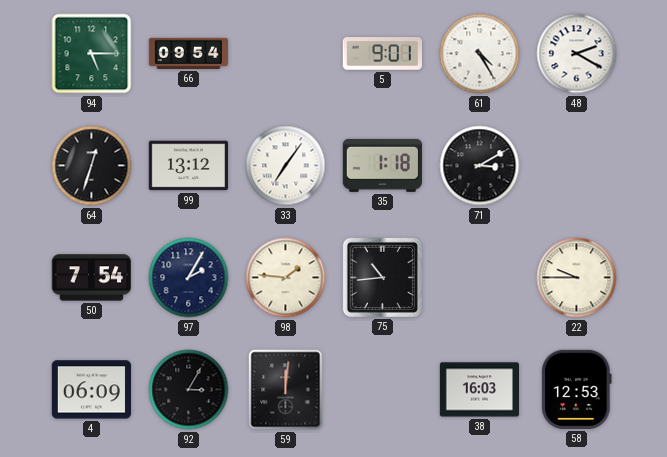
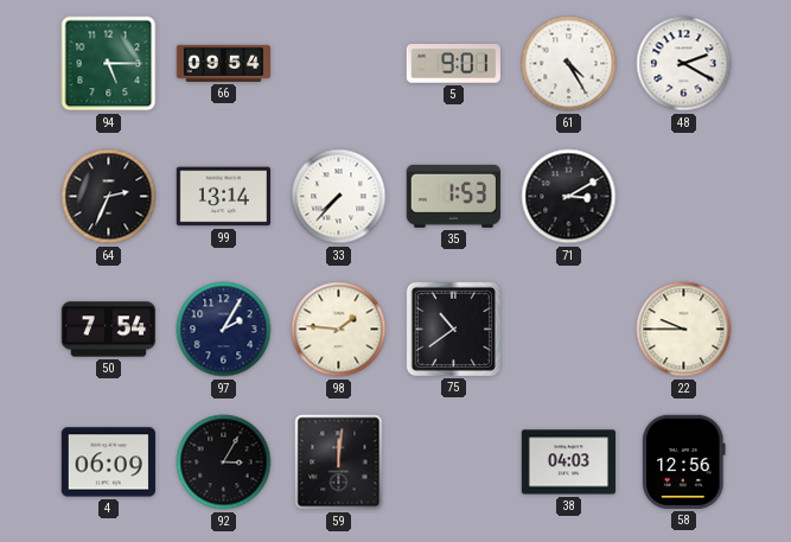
64: 12:33 -> 2:34
99: 13:12 -> 13:14
33: 7:06 -> 7:37
35: 1:18 -> 1:53
75: 10:44 -> 10:39
38: 16:03 -> 04:03
58: 12:53 -> 12:56
